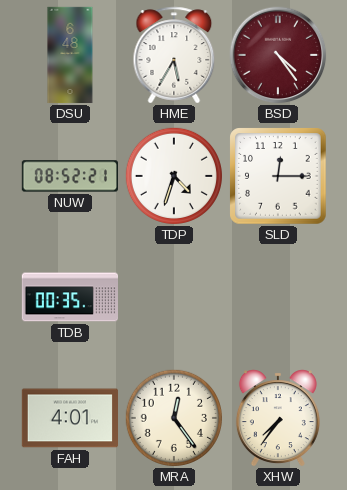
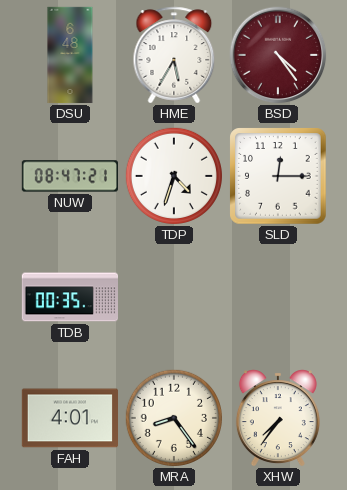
NUW: 08:52 -> 08:47
MRA: 12:24 -> 8:24
